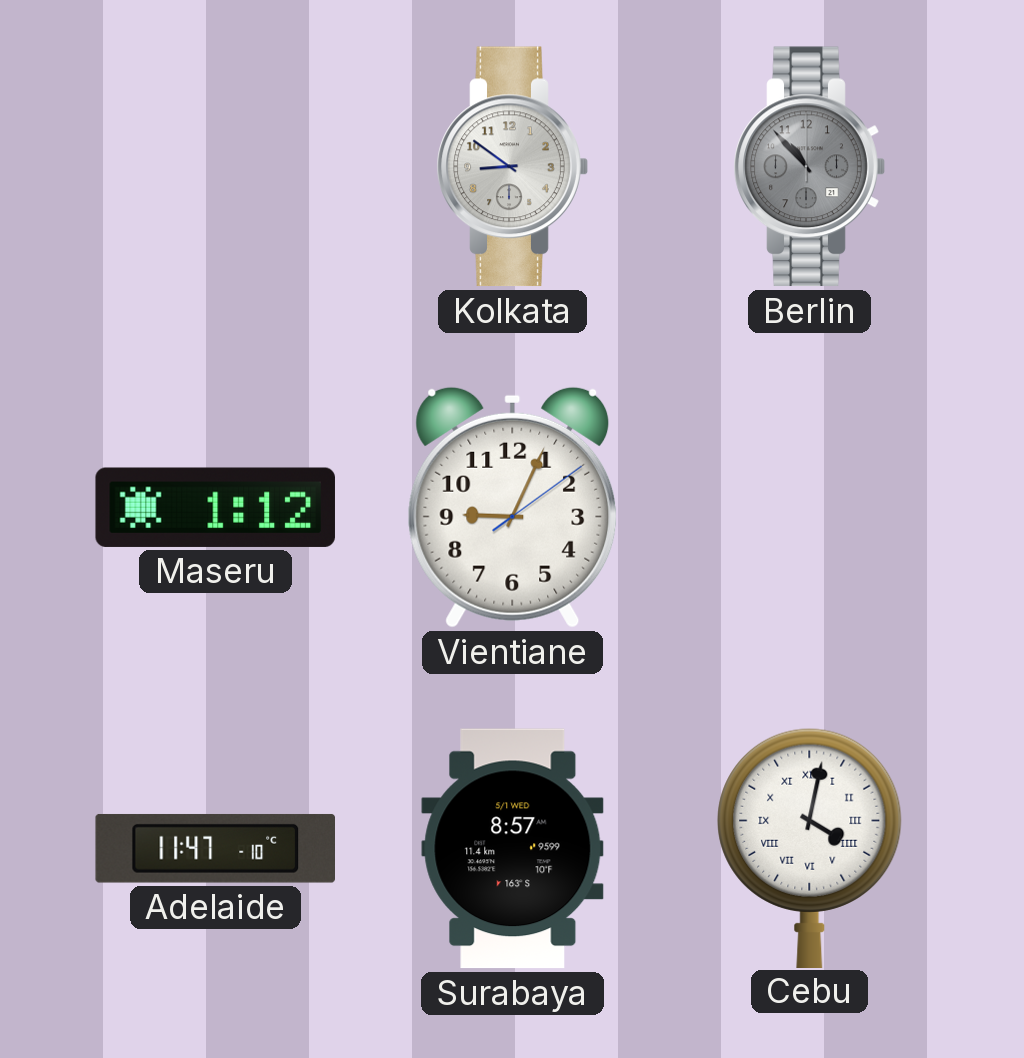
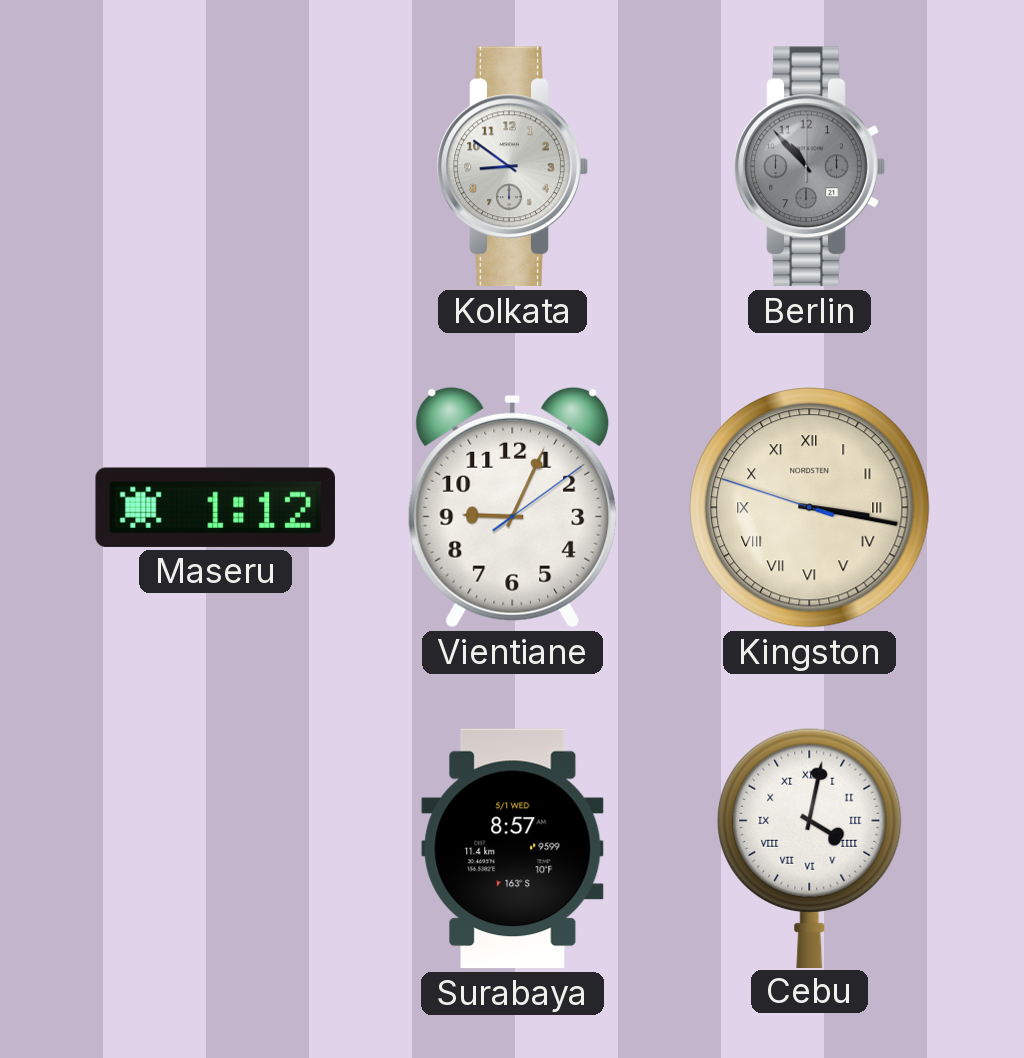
Kingston: none -> 3:16
Adelaide: 11:47 -> none
